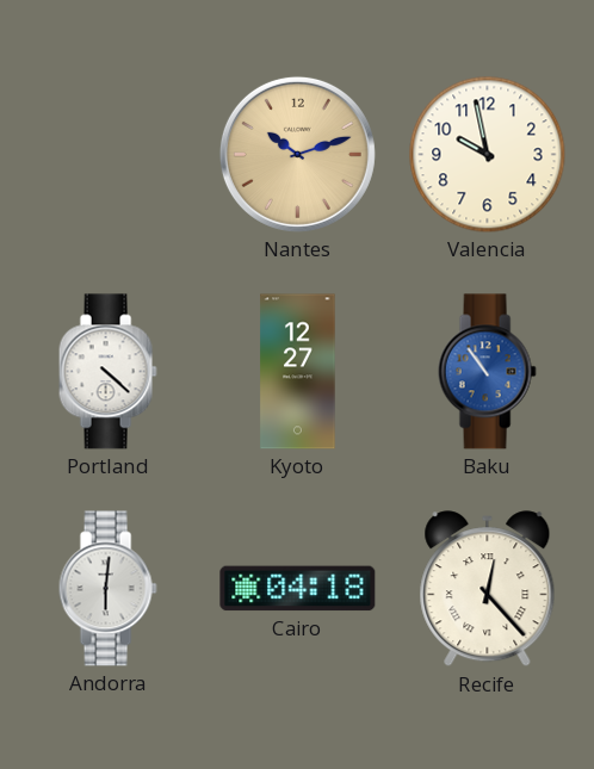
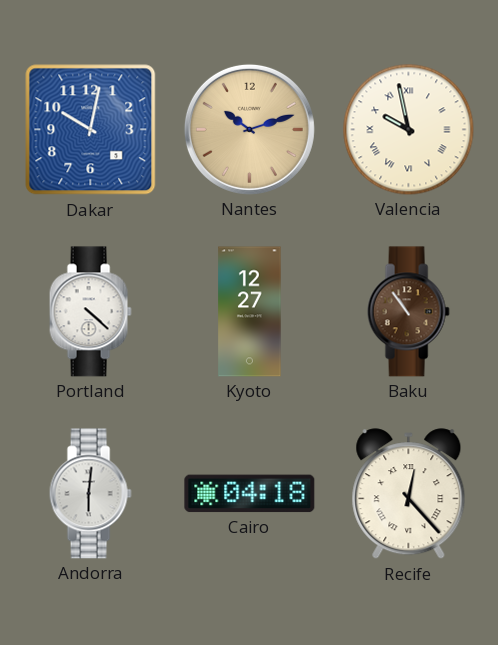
Dakar: none -> 10:02
Valencia numerals: Arabic -> Roman
Baku dial: blue -> brown
